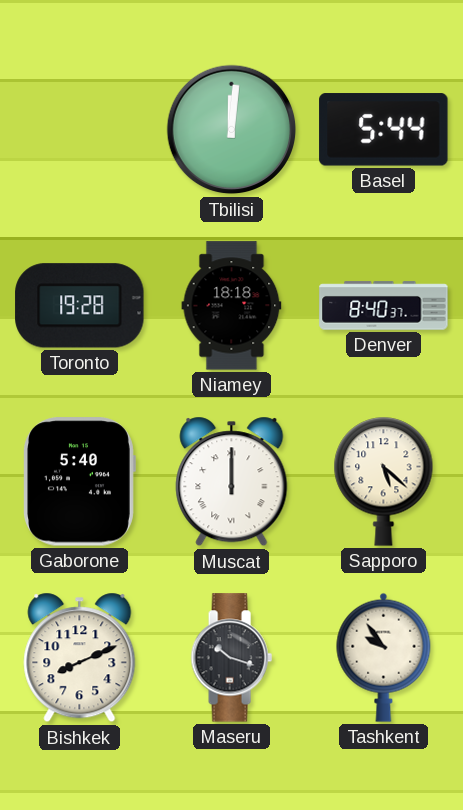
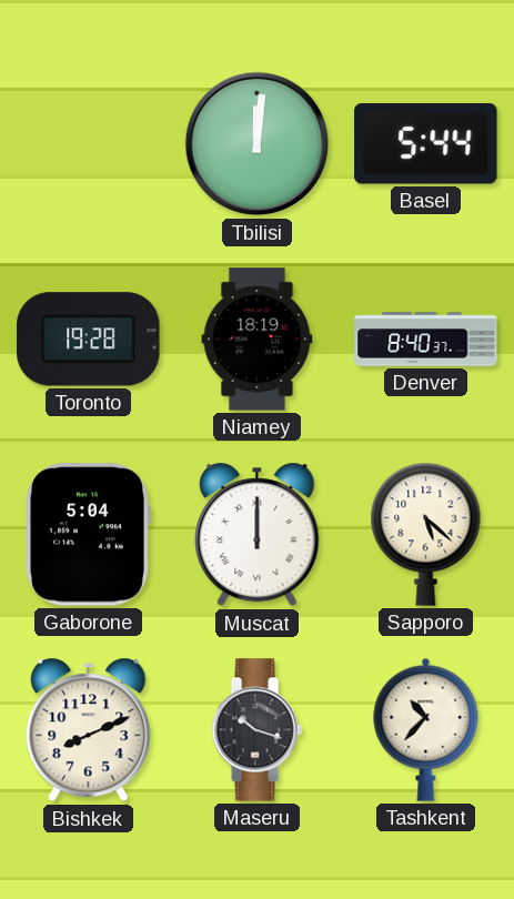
Niamey: 18:18 -> 18:19
Gaborone: 5:40 -> 5:04
Tashkent: 9:54 -> 10:37
